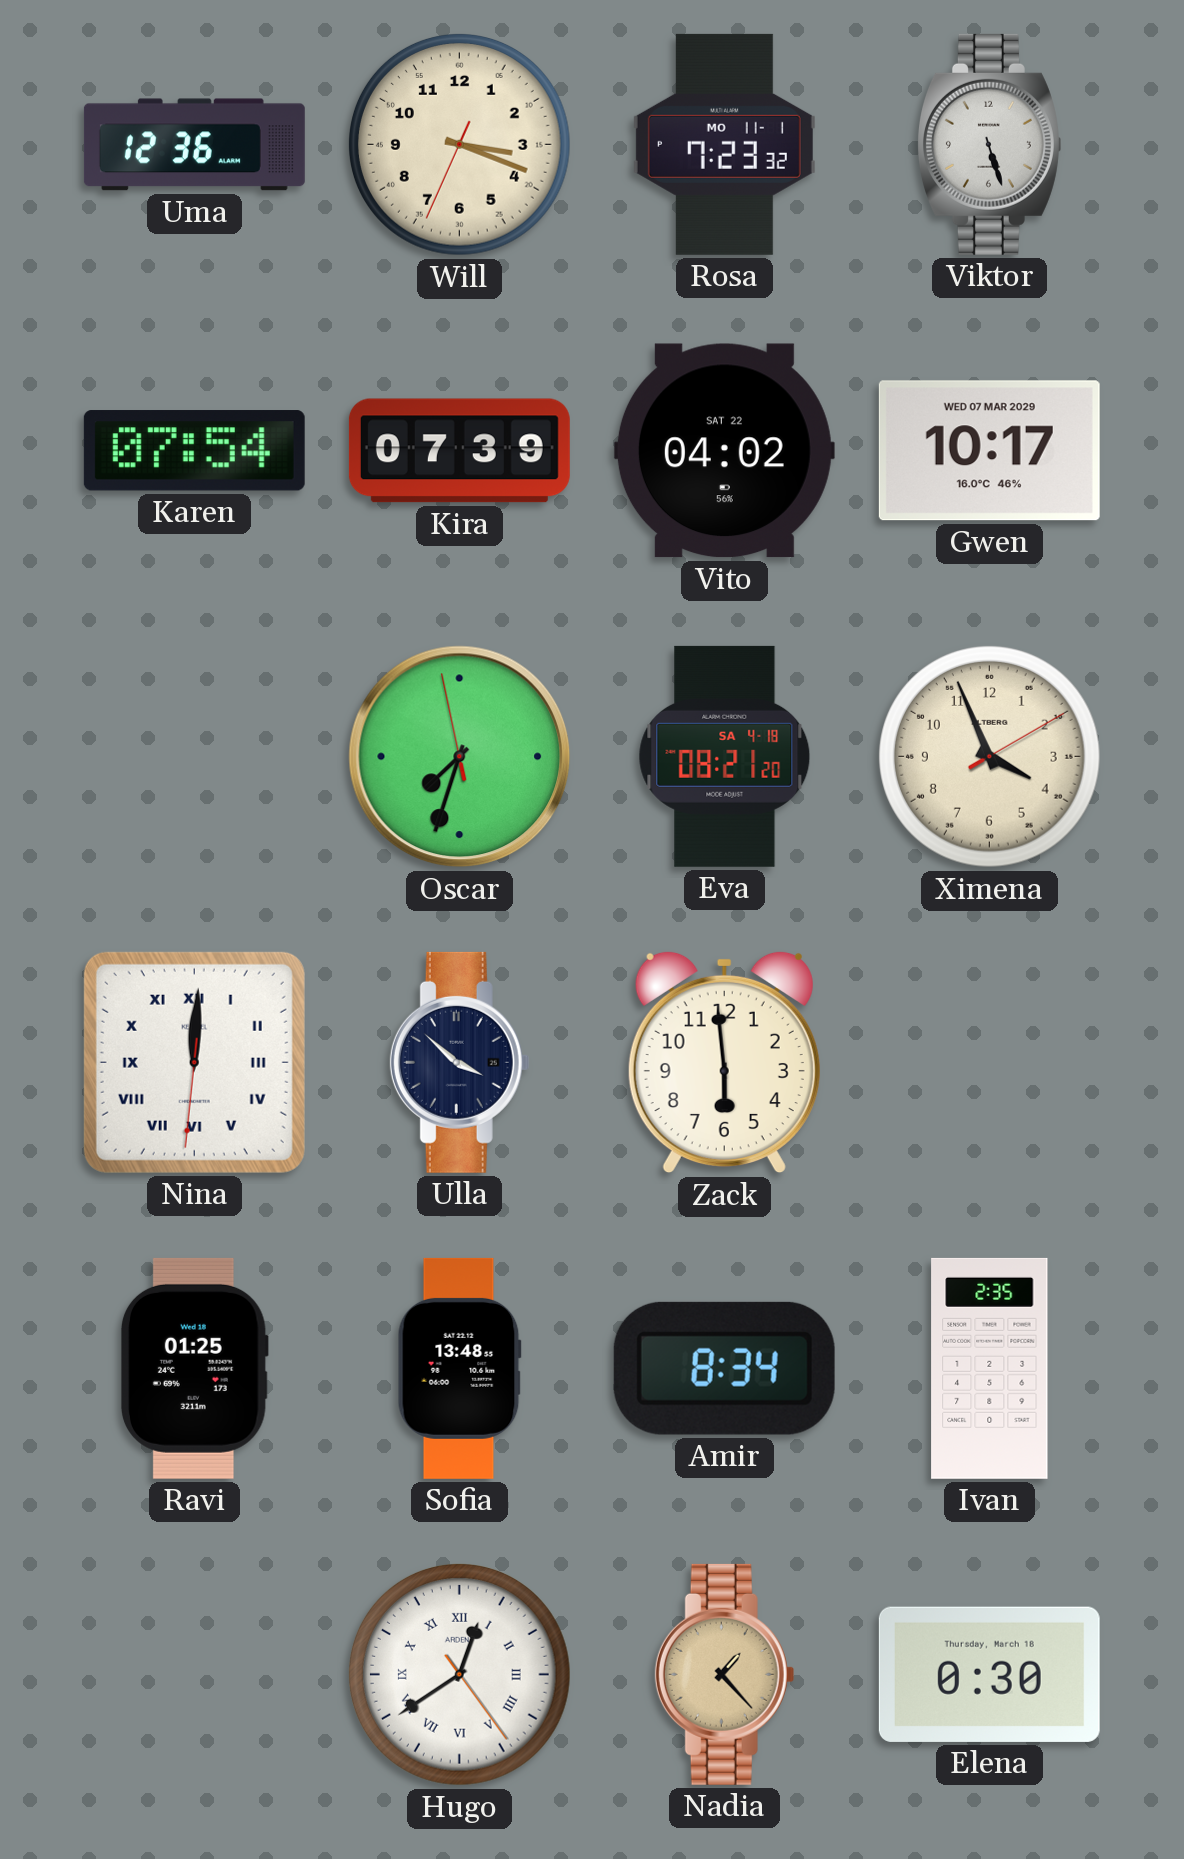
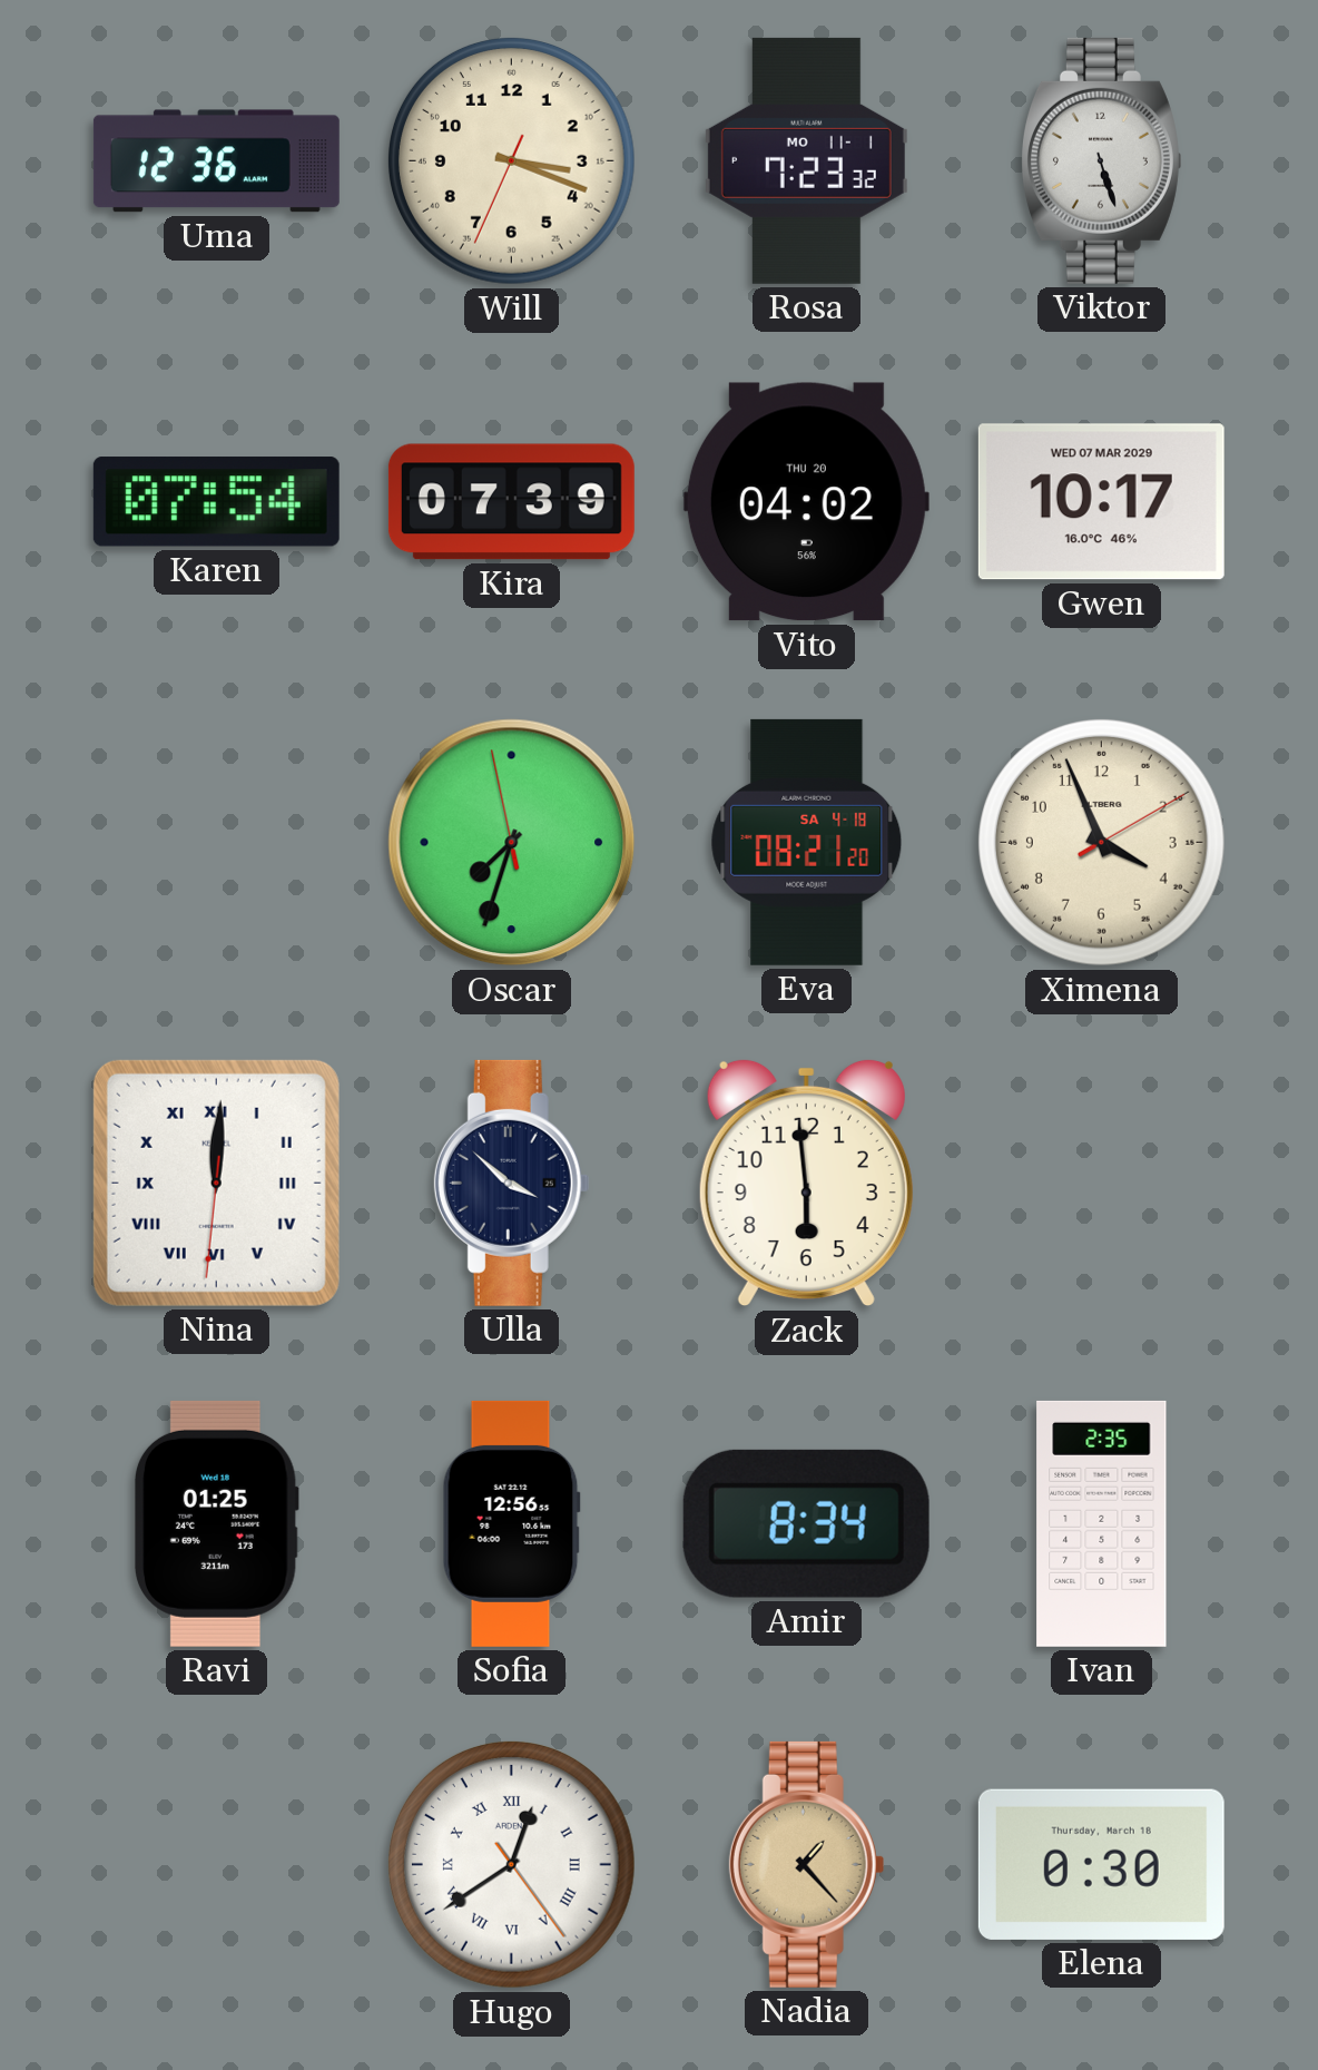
Vito date: SAT 22 -> THU 20
Sofia: 13:48 -> 12:56
